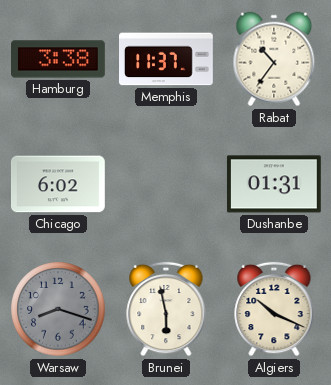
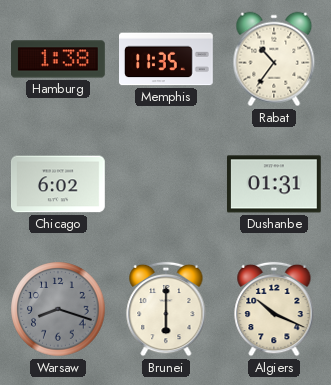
Hamburg: 3:38 -> 1:38
Memphis: 11:37 -> 11:35
Brunei: 5:58 -> 6:00
